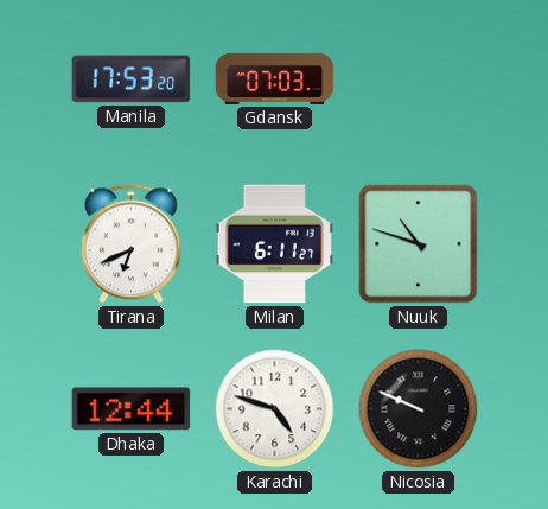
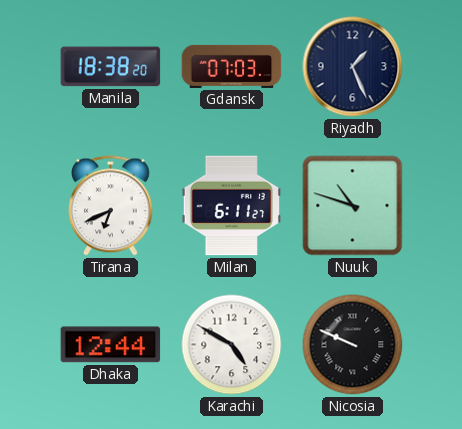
Manila: 17:53 -> 18:38
Riyadh: none -> 1:26
Karachi: 4:48 -> 4:50
